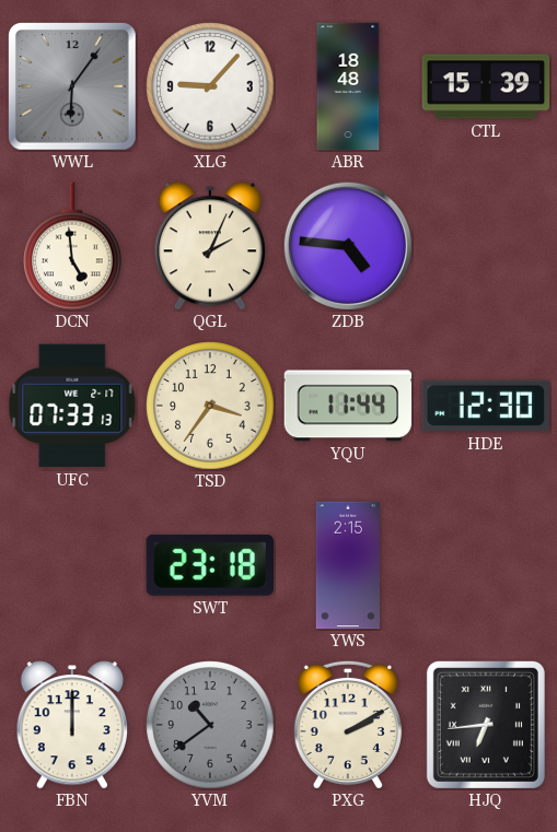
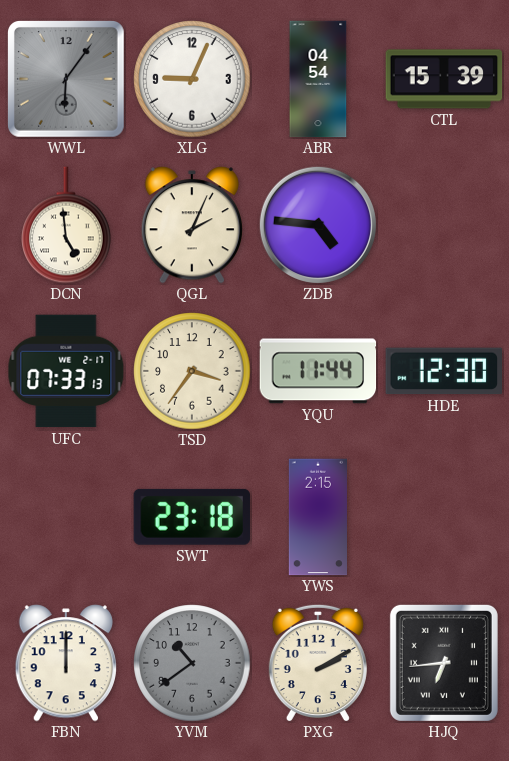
XLG: 9:07 -> 9:04
ABR: 18:48 -> 04:54
